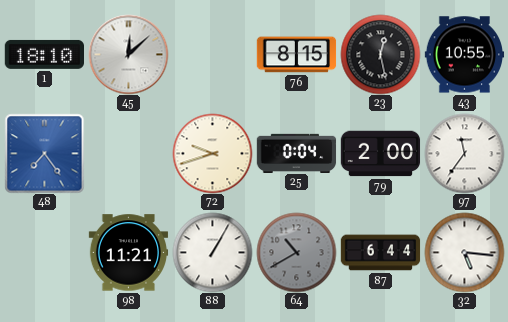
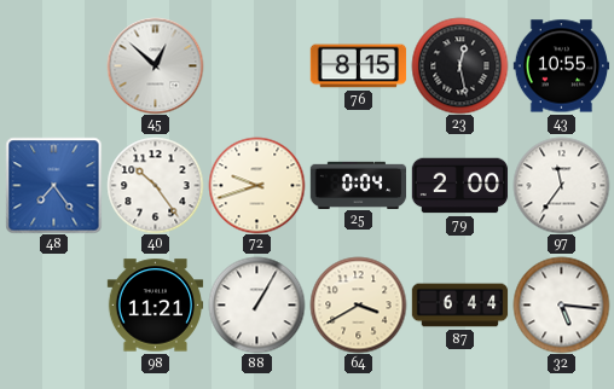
1: 18:10 -> none
45: 12:08 -> 12:52
40: none -> 10:24
64: 10:40 -> 3:40
64 dial: grey -> cream
